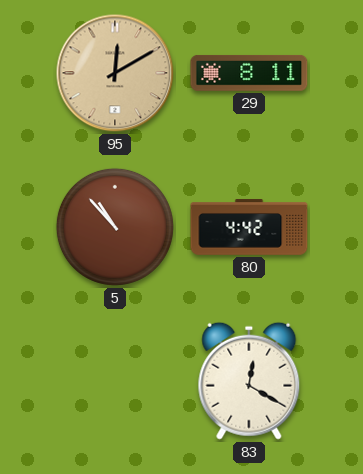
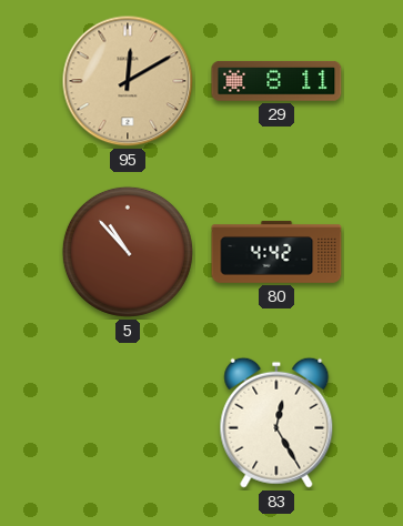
83: 12:20 -> 12:25
